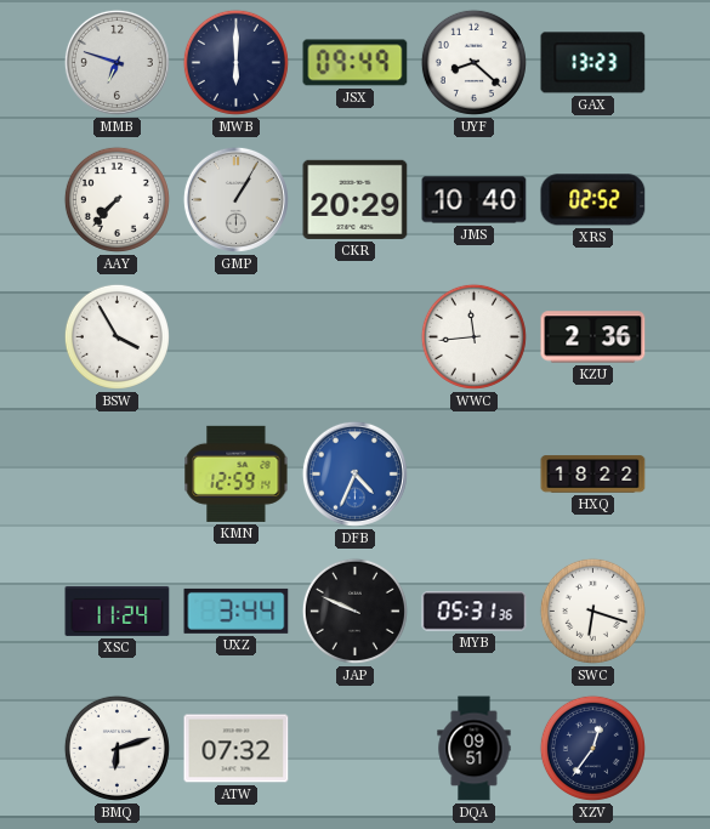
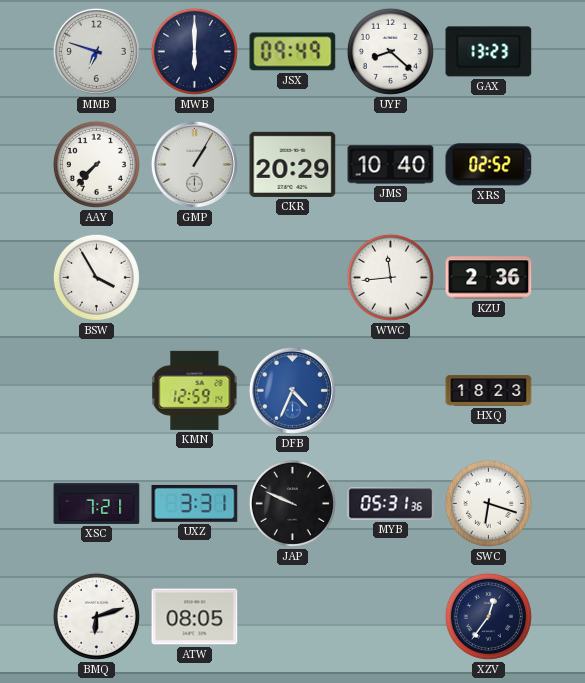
HXQ: 18:22 -> 18:23
XSC: 11:24 -> 7:21
UXZ: 3:44 -> 3:31
ATW: 07:32 -> 08:05
DQA: 09:51 -> none
